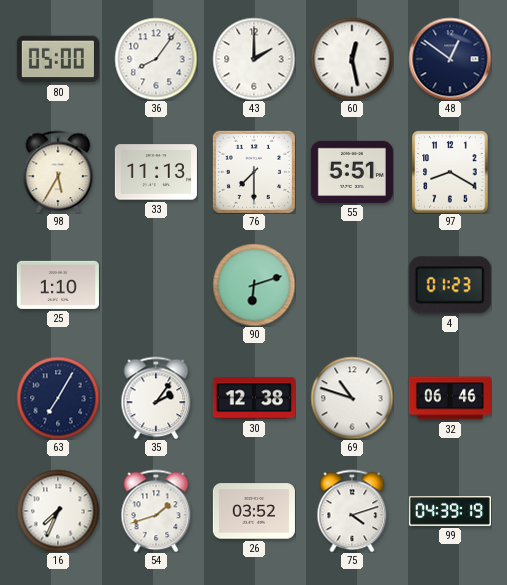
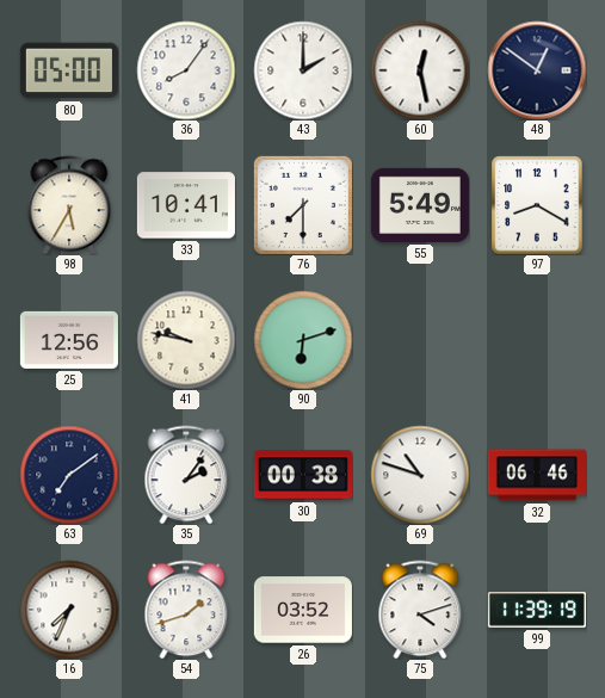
33: 11:13 -> 10:41
55: 5:51 -> 5:49
25: 1:10 -> 12:56
41: none -> 9:47
4: 01:23 -> none
63: 7:05 -> 7:09
30: 12:38 -> 00:38
99: 04:39 -> 11:39
